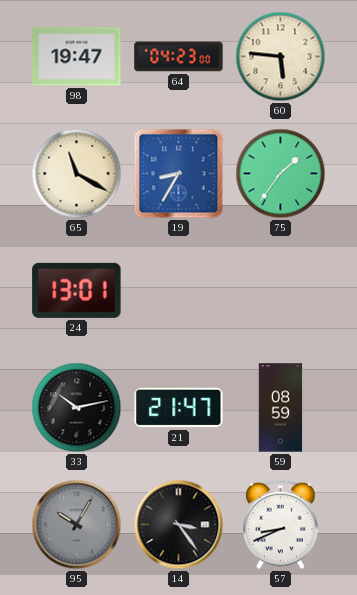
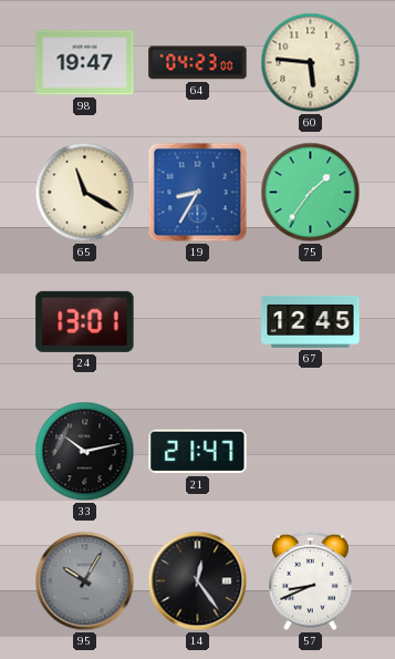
67: none -> 12:45
59: 08:59 -> none
14: 3:24 -> 12:24
